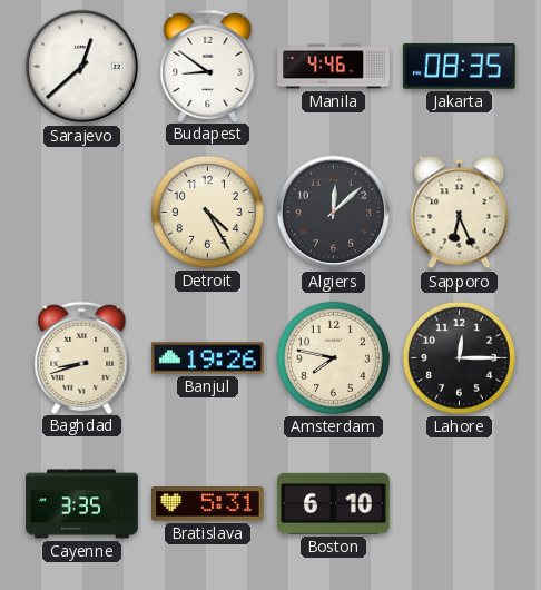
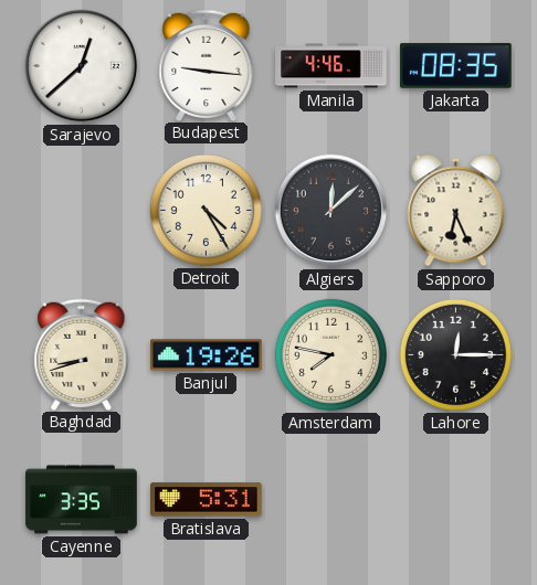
Budapest: 8:51 -> 9:16
Boston: 6:10 -> none
